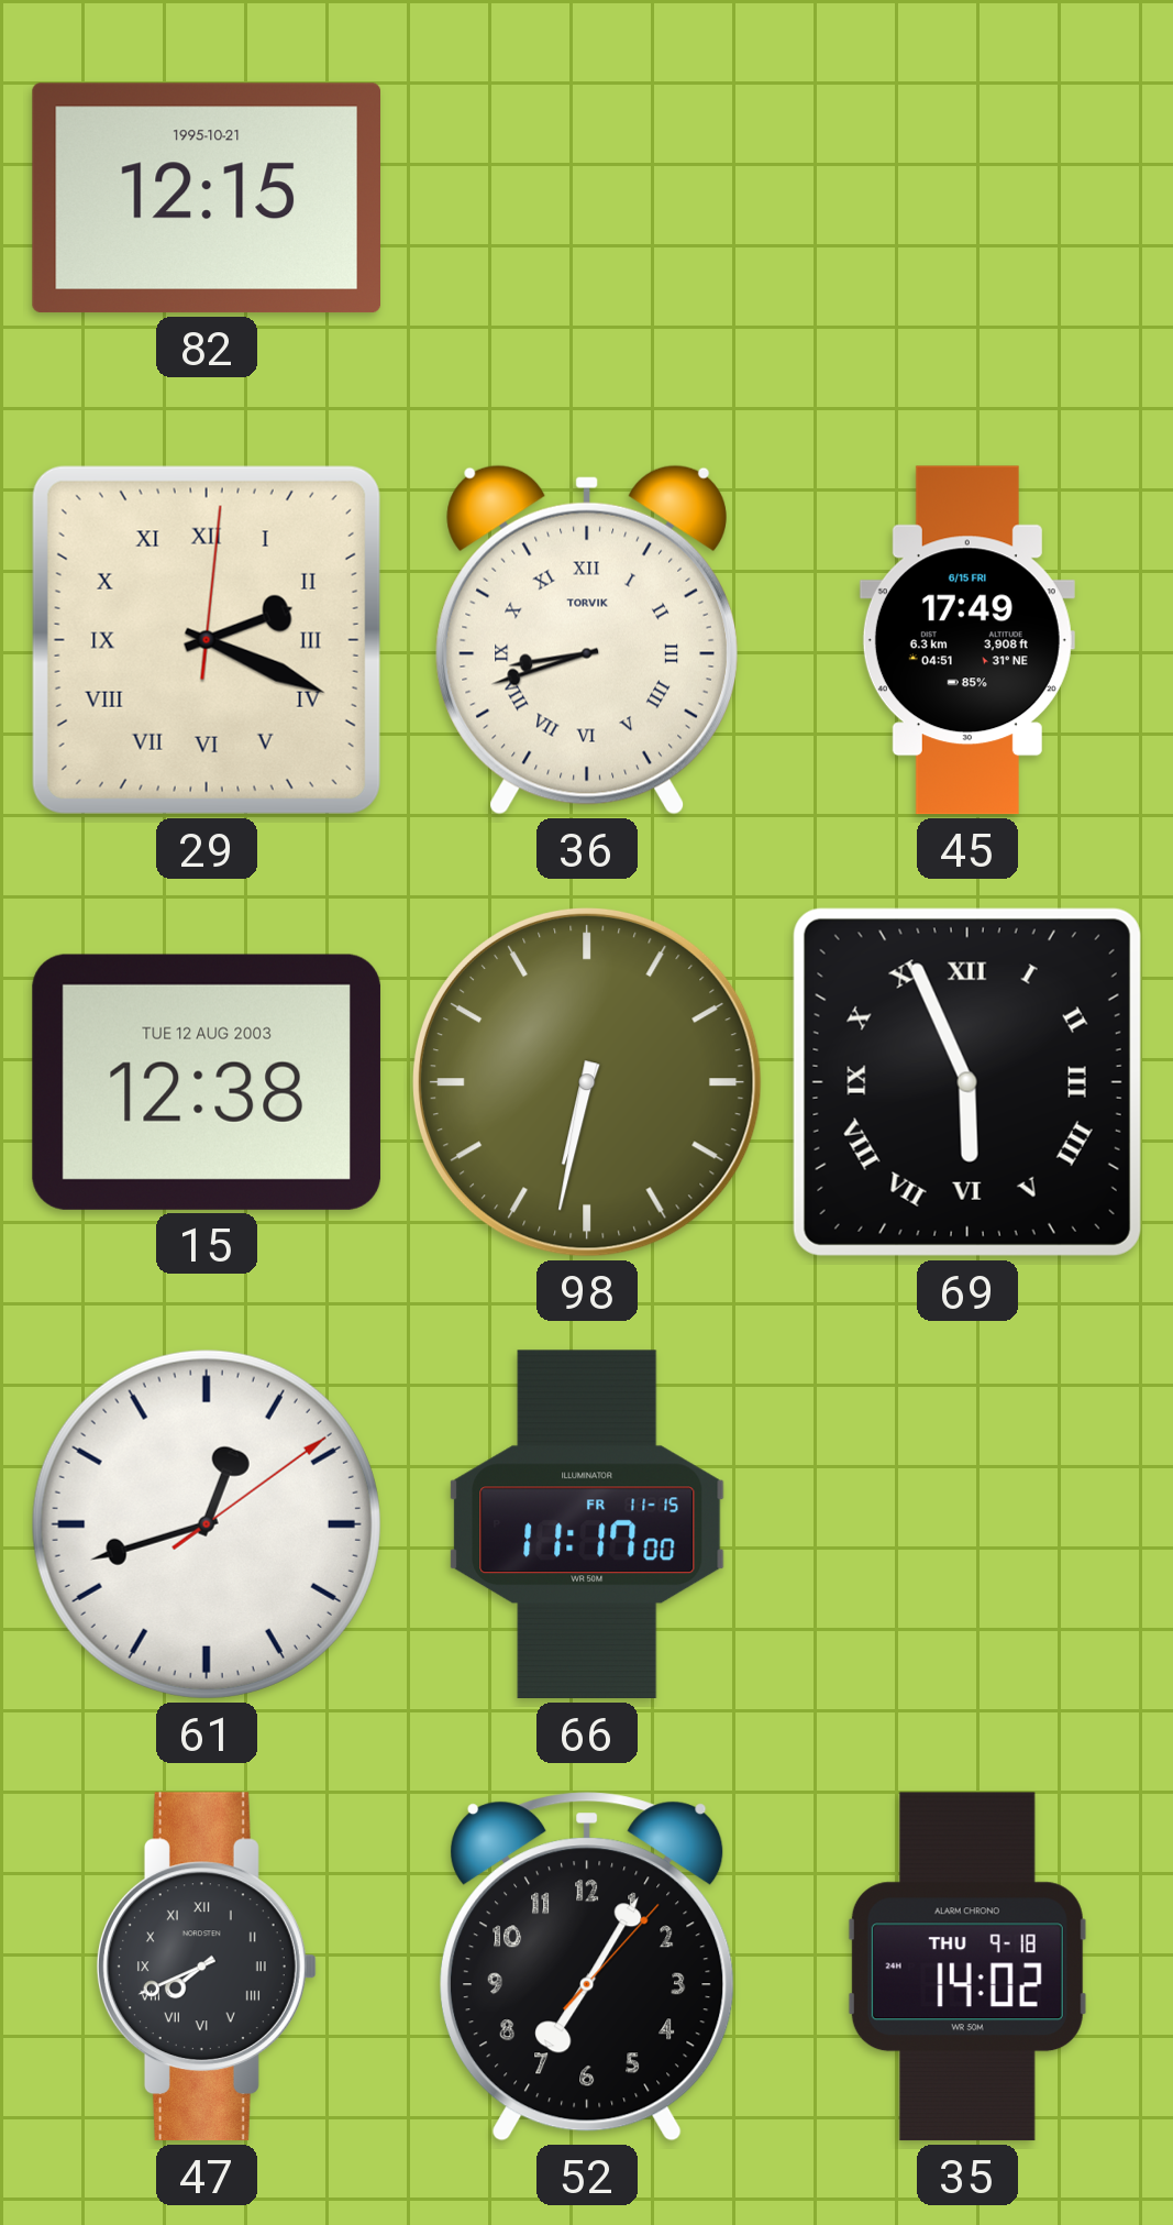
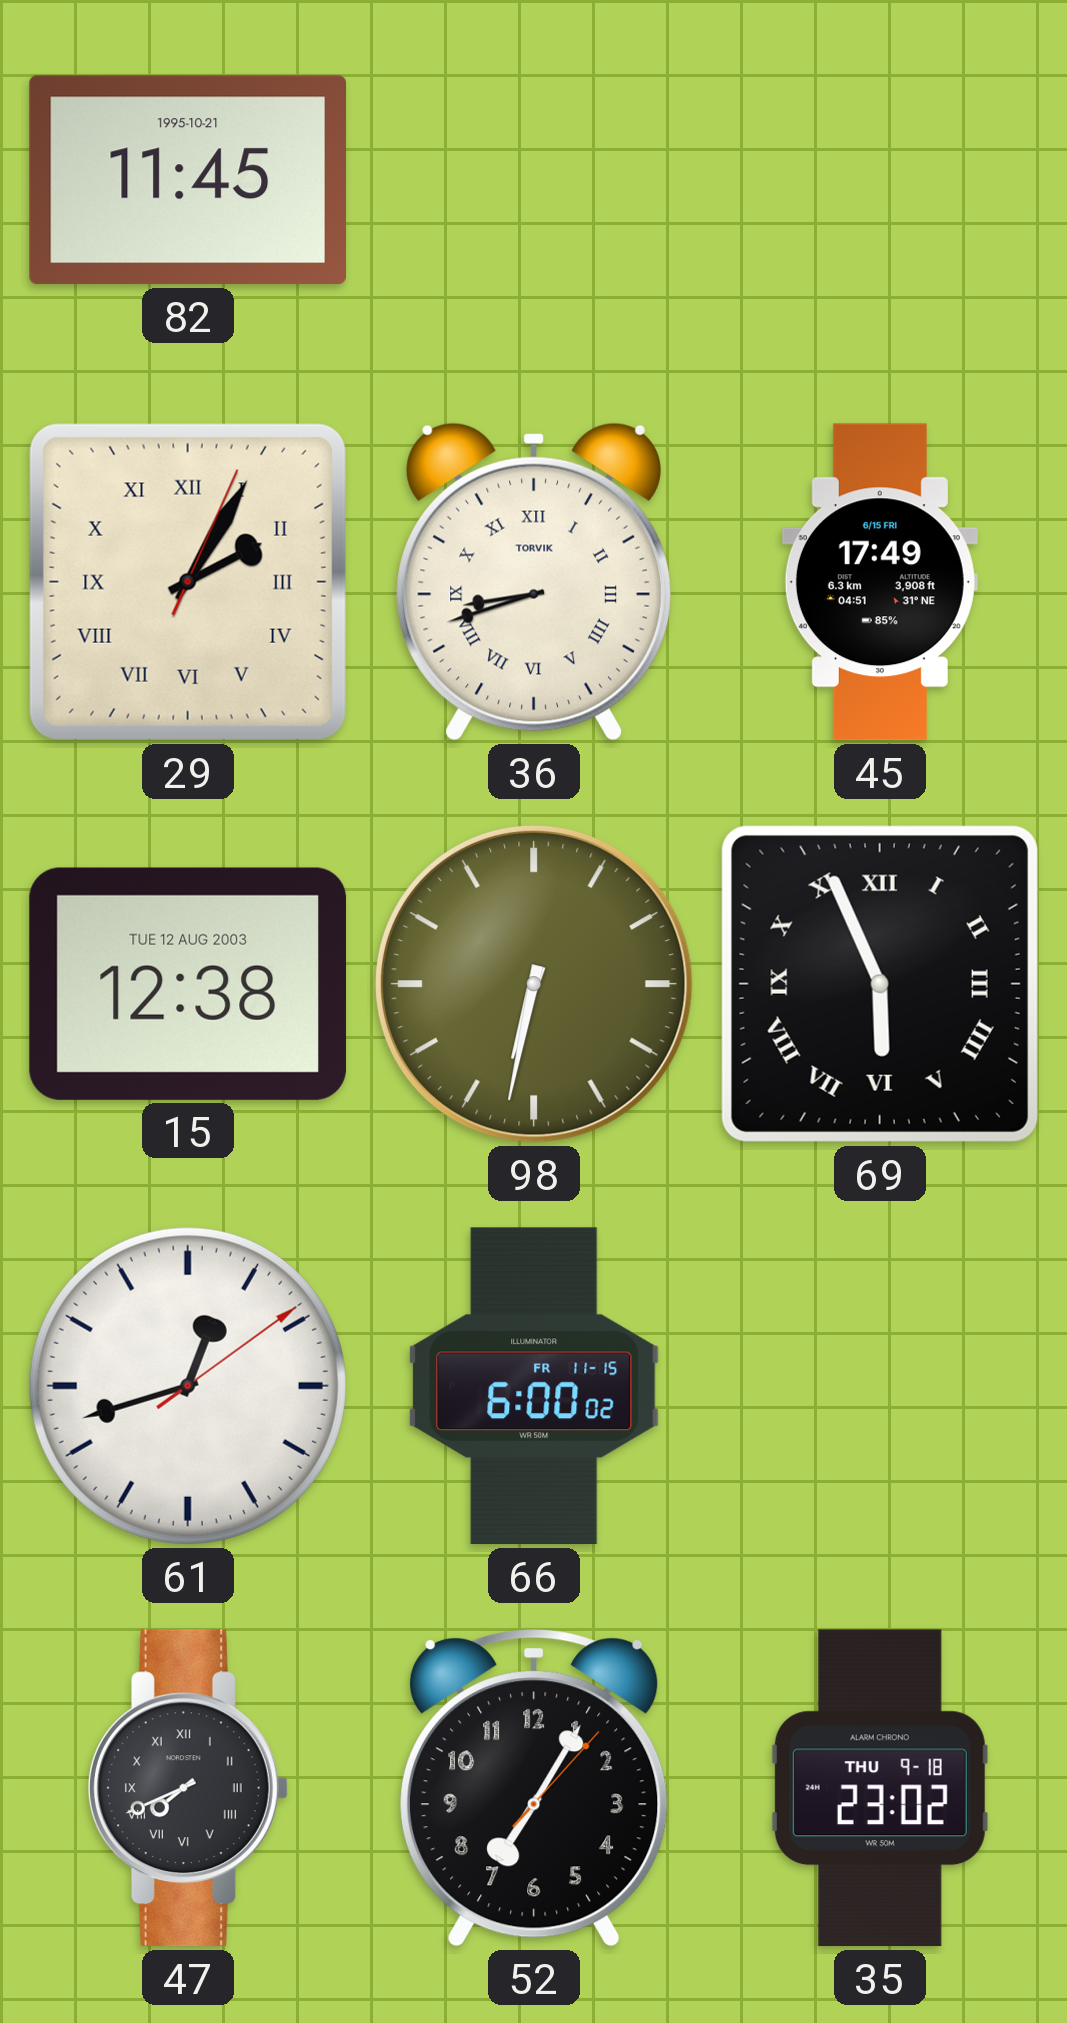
82: 12:15 -> 11:45
29: 2:19 -> 2:05
66: 11:17 -> 6:00
35: 14:02 -> 23:02
